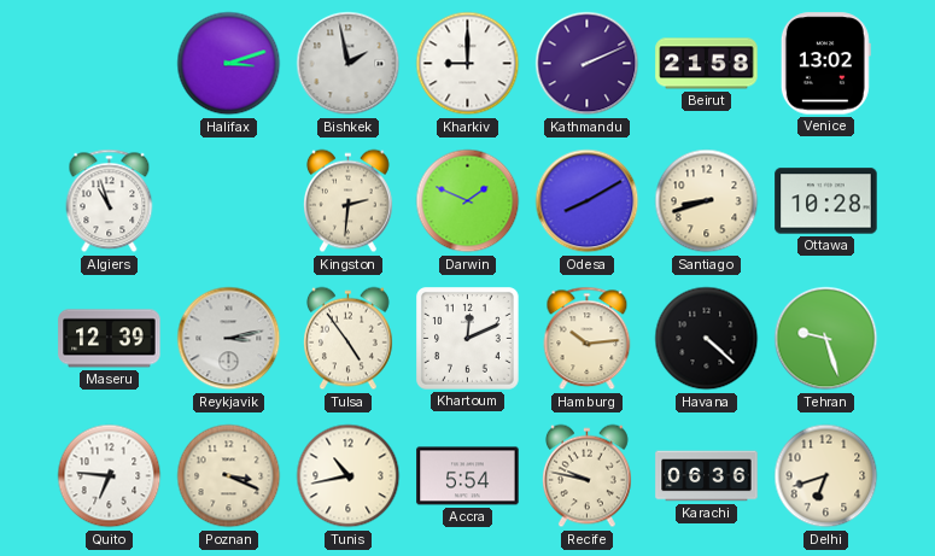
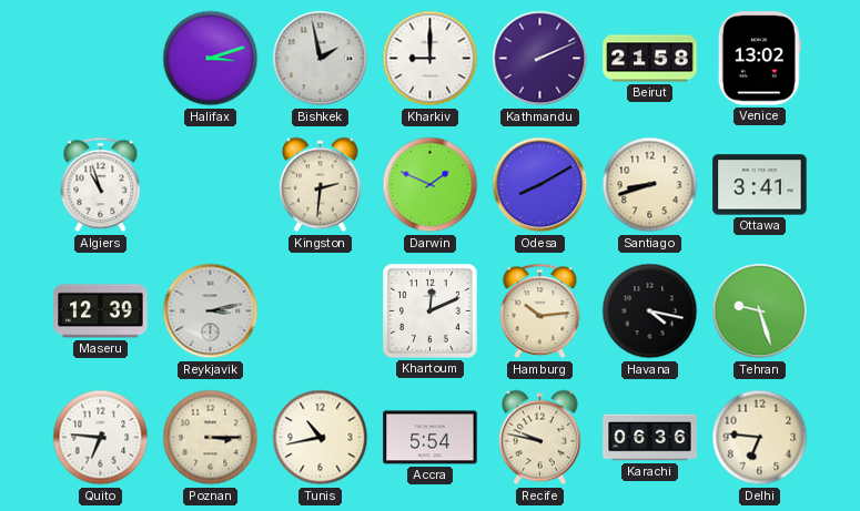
Ottawa: 10:28 -> 3:41
Tulsa: 4:54 -> none
Havana: 4:22 -> 4:17
Poznan: 3:19 -> 3:15
Delhi: 6:42 -> 6:46
